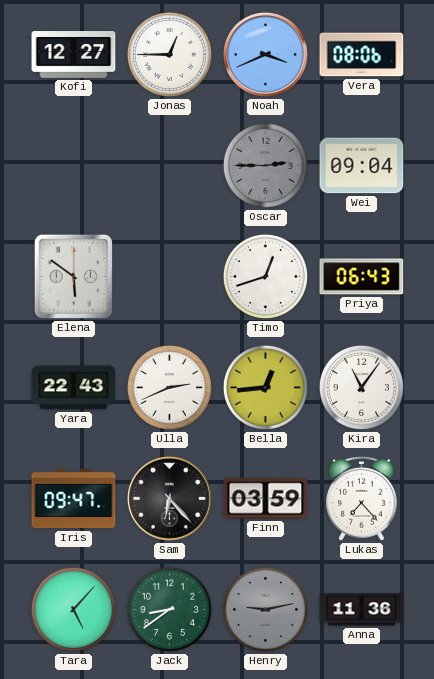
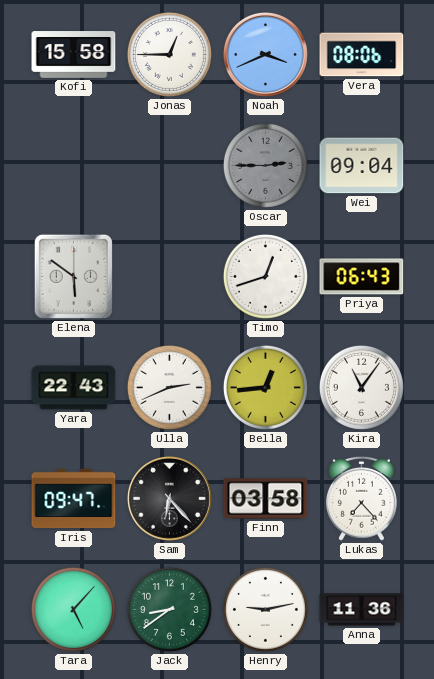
Kofi: 12:27 -> 15:58
Finn: 03:59 -> 03:58
Henry dial: grey -> white
